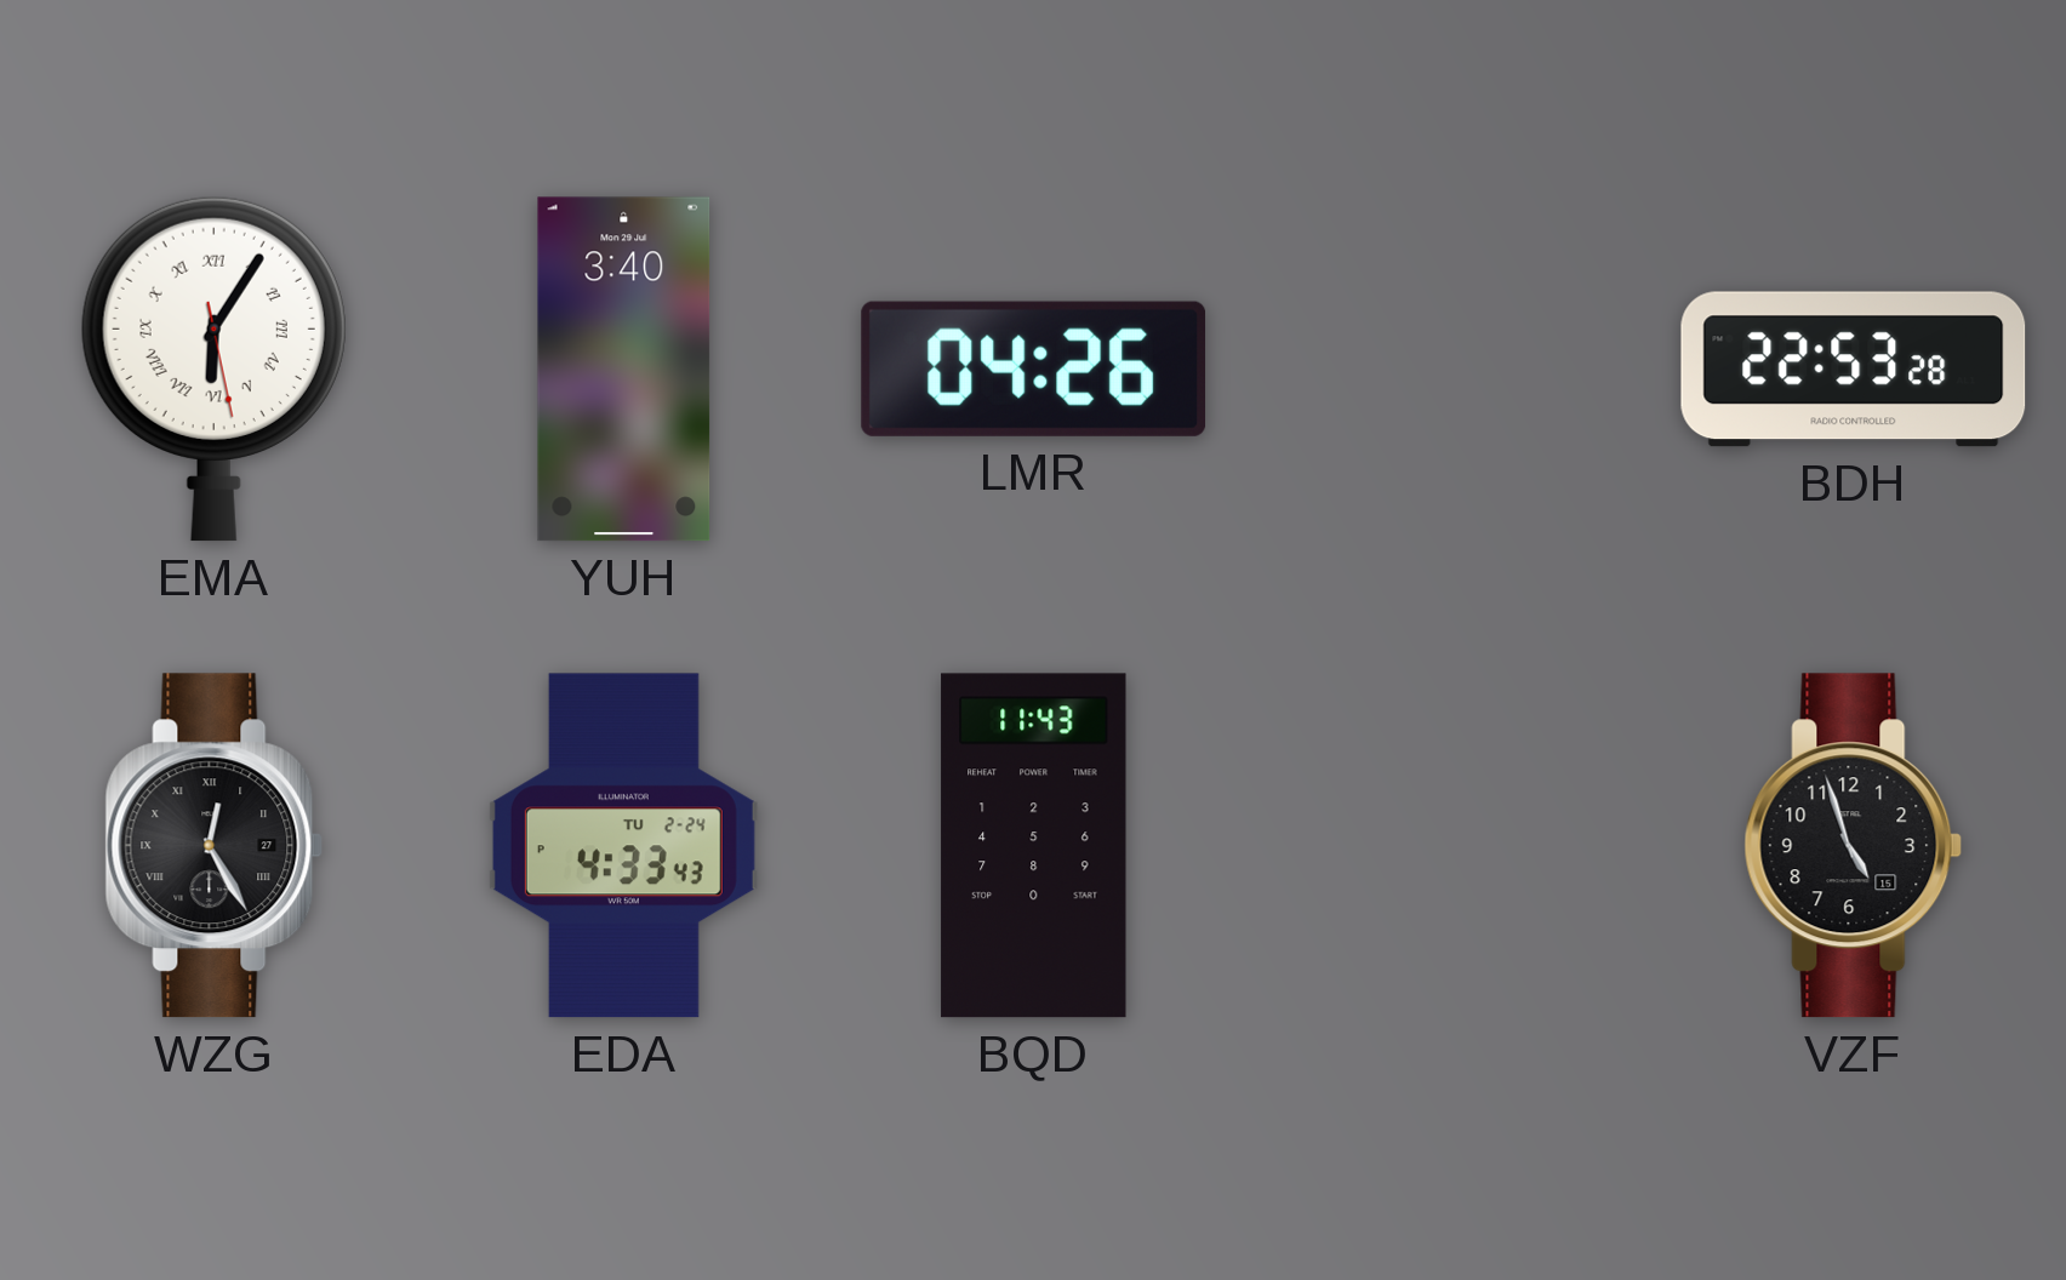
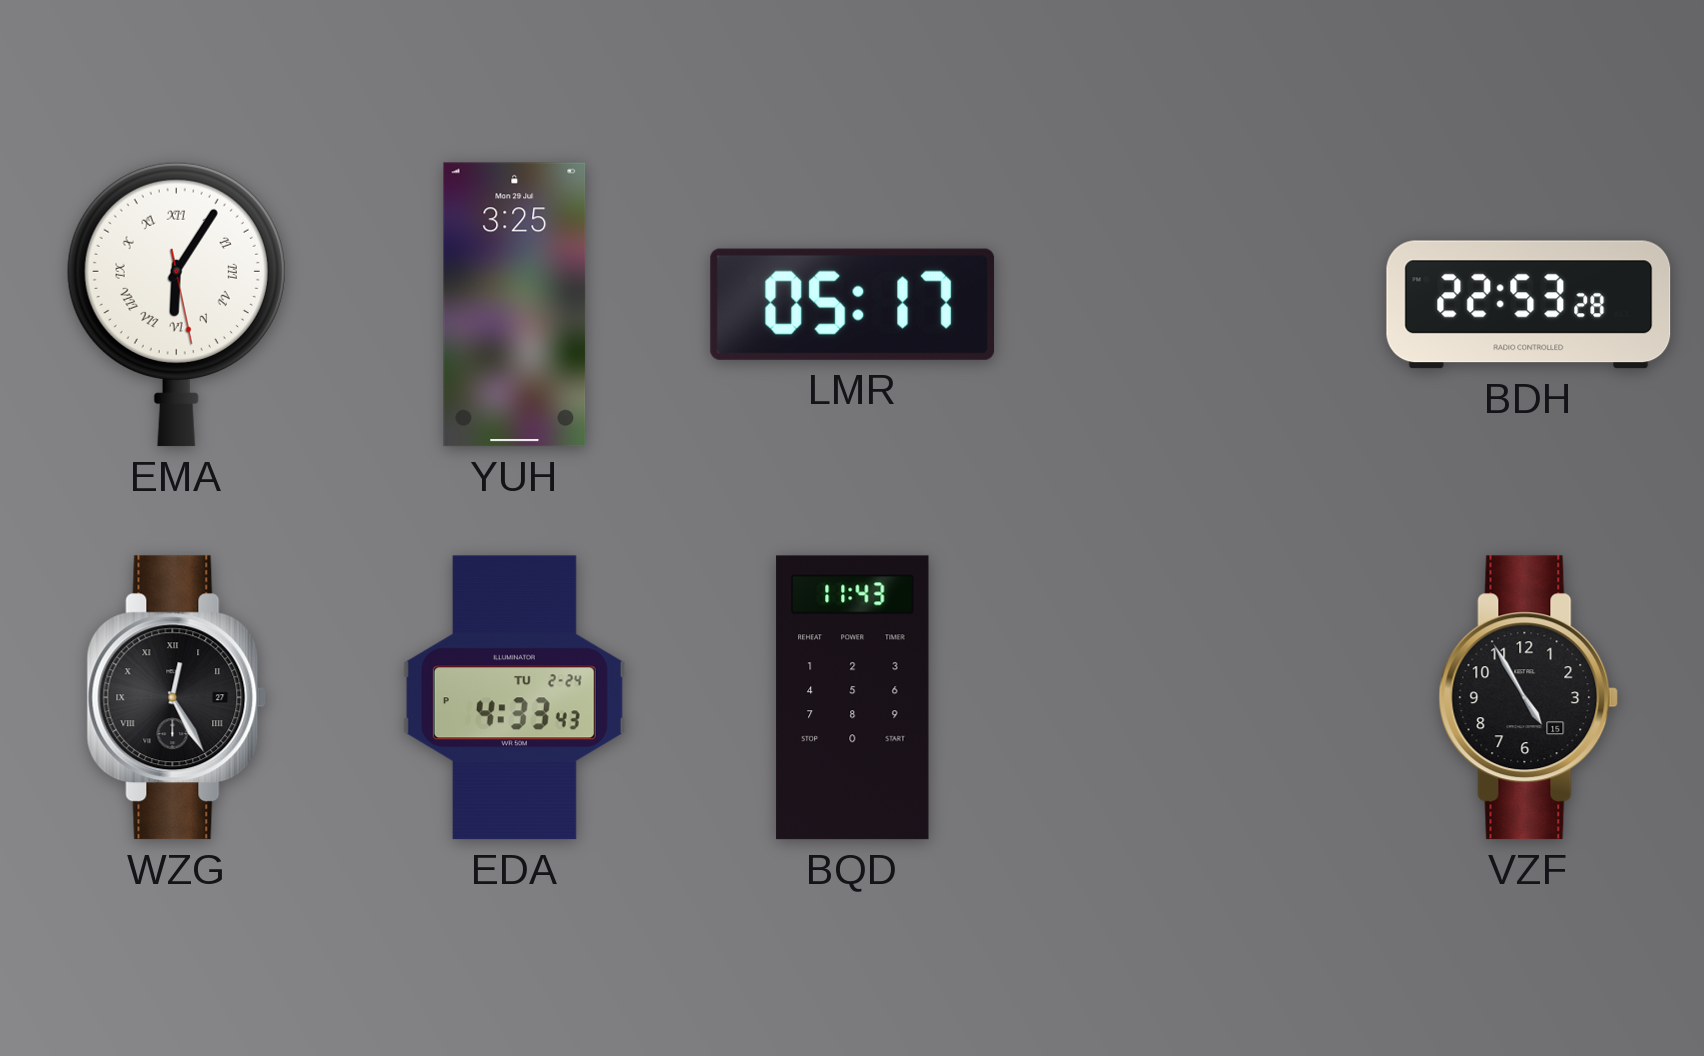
YUH: 3:40 -> 3:25
LMR: 04:26 -> 05:17
VZF: 4:57 -> 4:55
